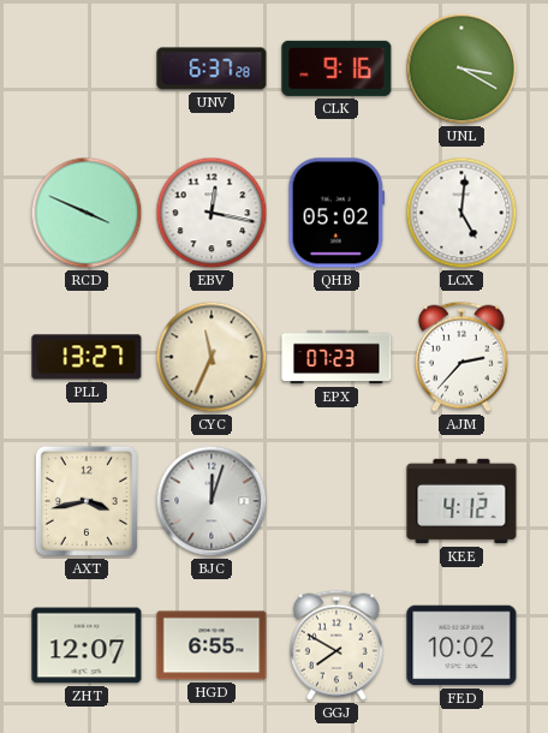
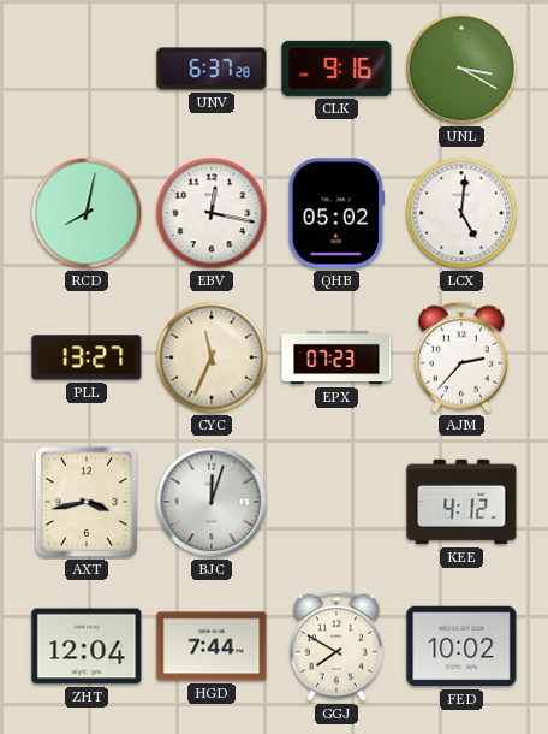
RCD: 3:49 -> 8:02
ZHT: 12:07 -> 12:04
HGD: 6:55 -> 7:44
